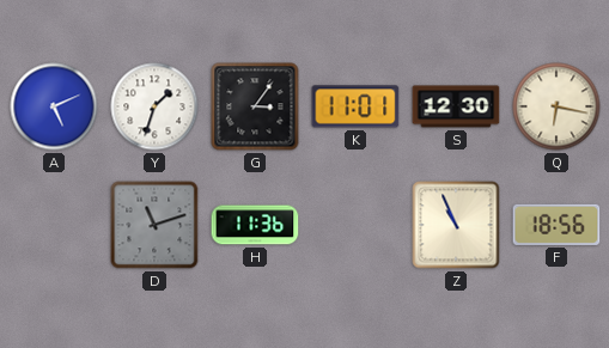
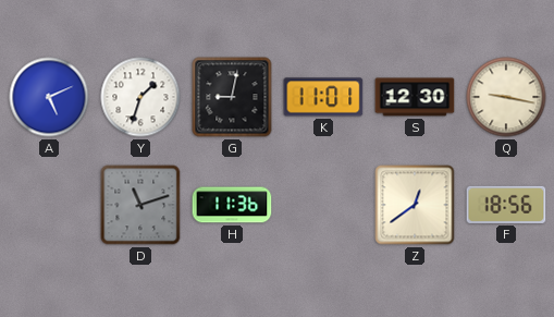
G: 3:06 -> 9:02
Q: 6:17 -> 9:17
Z: 10:56 -> 12:39
